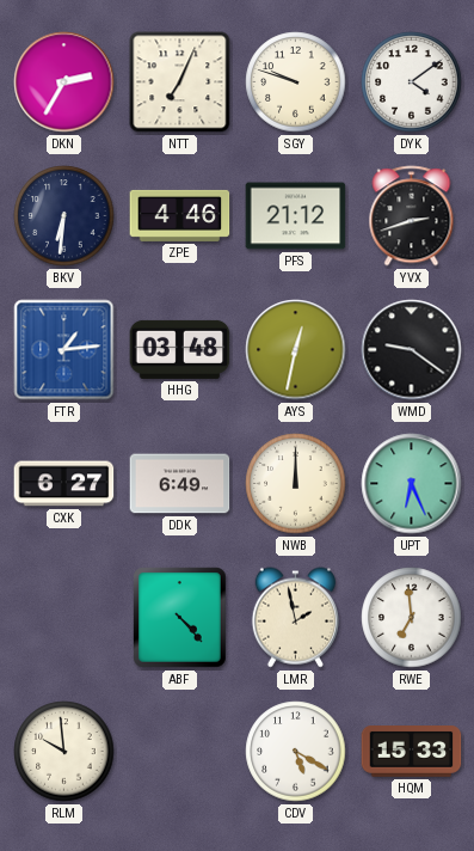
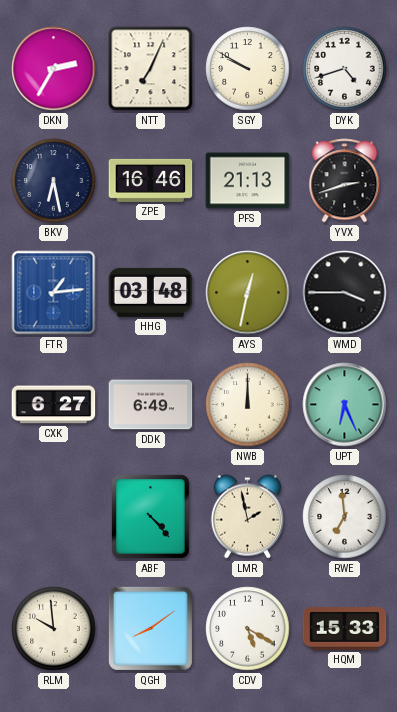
SGY: 9:48 -> 9:50
DYK: 4:09 -> 4:42
BKV: 6:31 -> 6:28
ZPE: 4:46 -> 16:46
PFS: 21:12 -> 21:13
WMD: 9:21 -> 3:45
QGH: none -> 8:09
